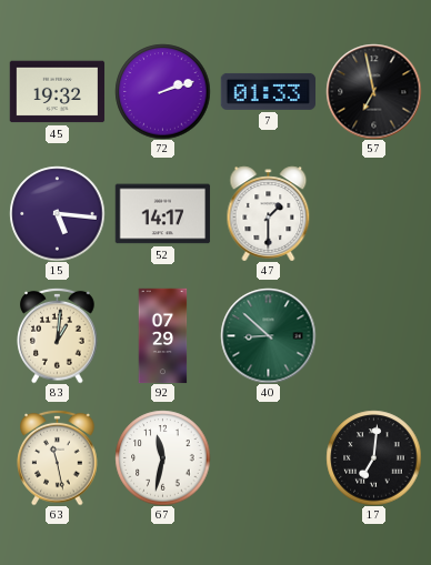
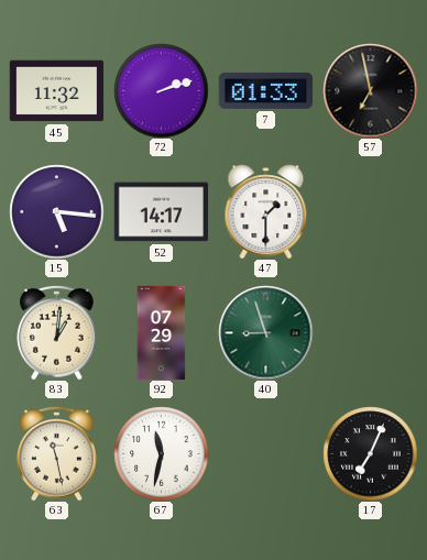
45: 19:32 -> 11:32
40: 8:52 -> 8:57
17: 7:01 -> 7:04
